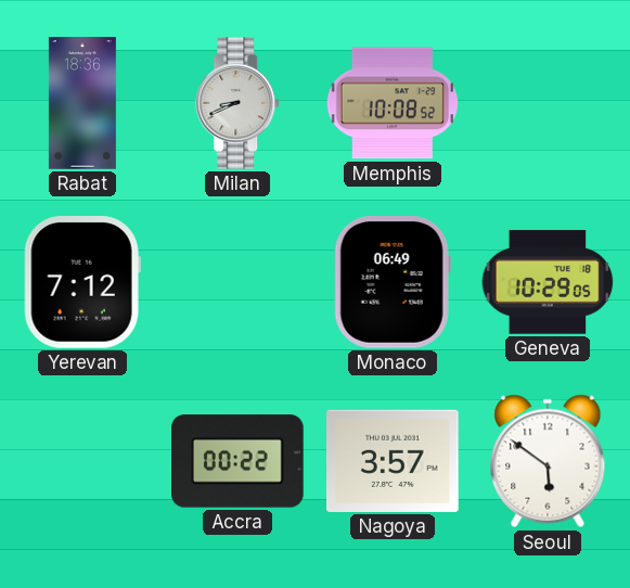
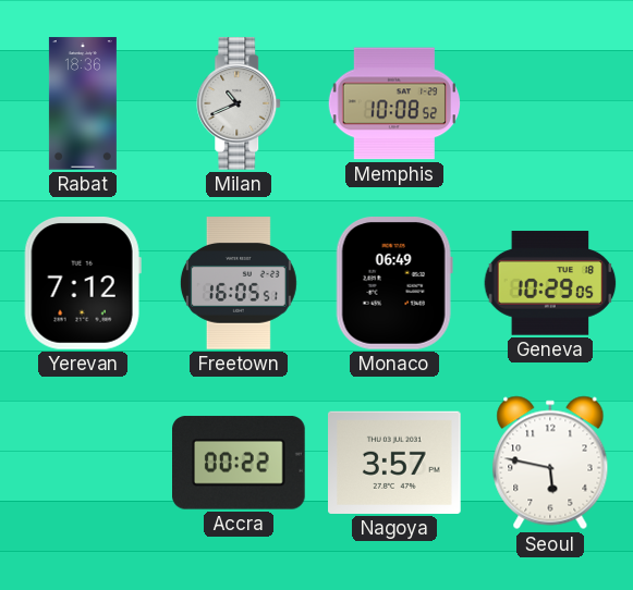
Milan: 8:41 -> 10:41
Freetown: none -> 16:05
Seoul: 5:51 -> 5:47
